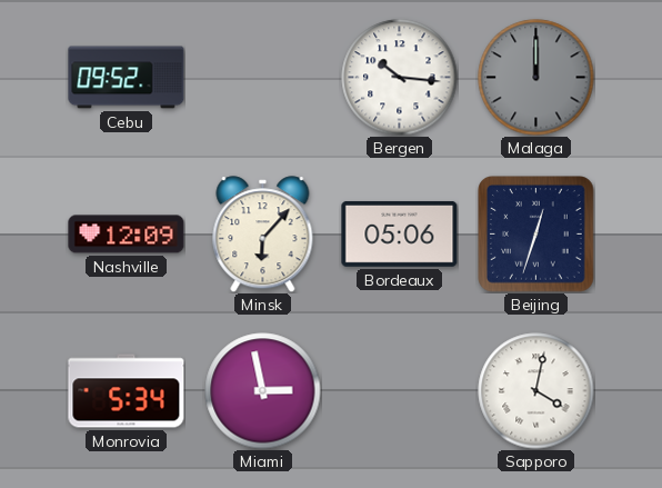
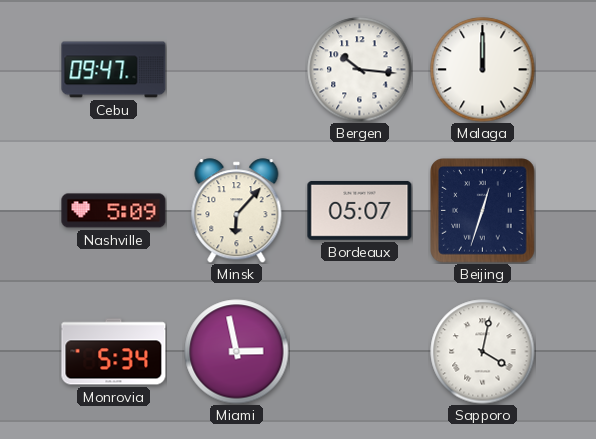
Cebu: 09:52 -> 09:47
Malaga dial: grey -> white
Nashville: 12:09 -> 5:09
Bordeaux: 05:06 -> 05:07
